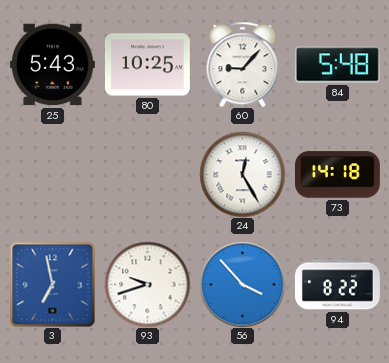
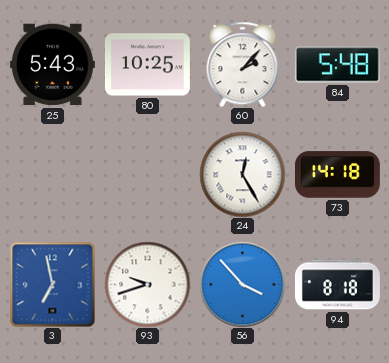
60: 9:07 -> 2:07
94: 8:22 -> 8:18
